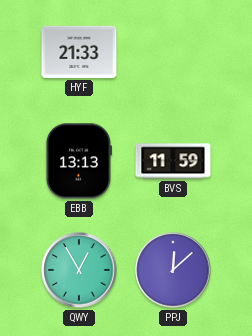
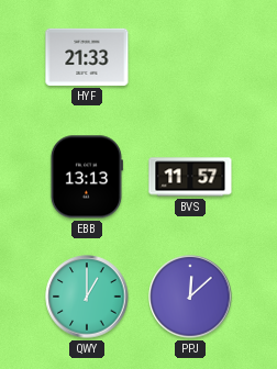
BVS: 11:59 -> 11:57
QWY: 12:55 -> 1:00
